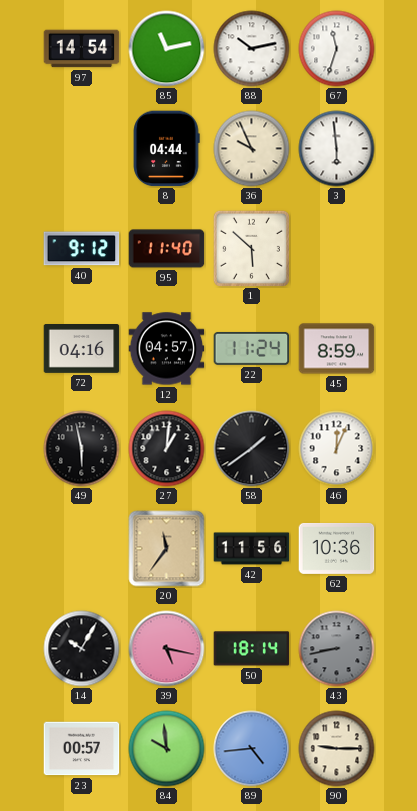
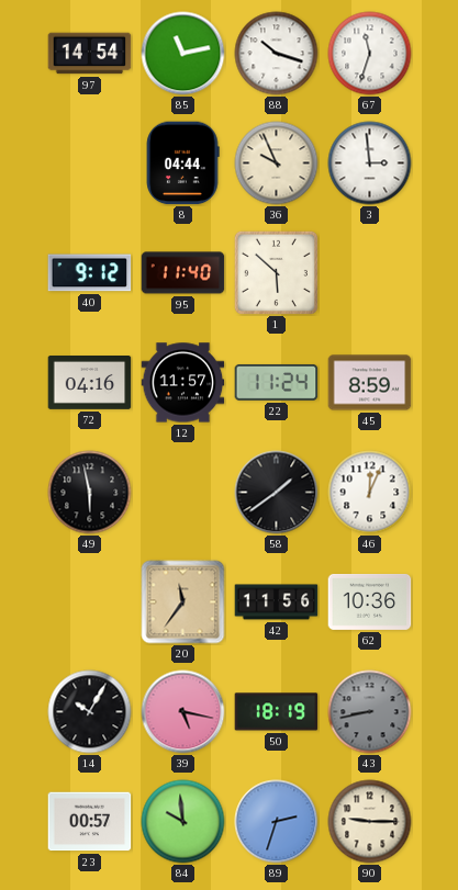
88: 10:13 -> 10:18
3: 5:59 -> 2:59
12: 04:57 -> 11:57
27: 1:01 -> none
50: 18:14 -> 18:19
89: 4:44 -> 2:33
